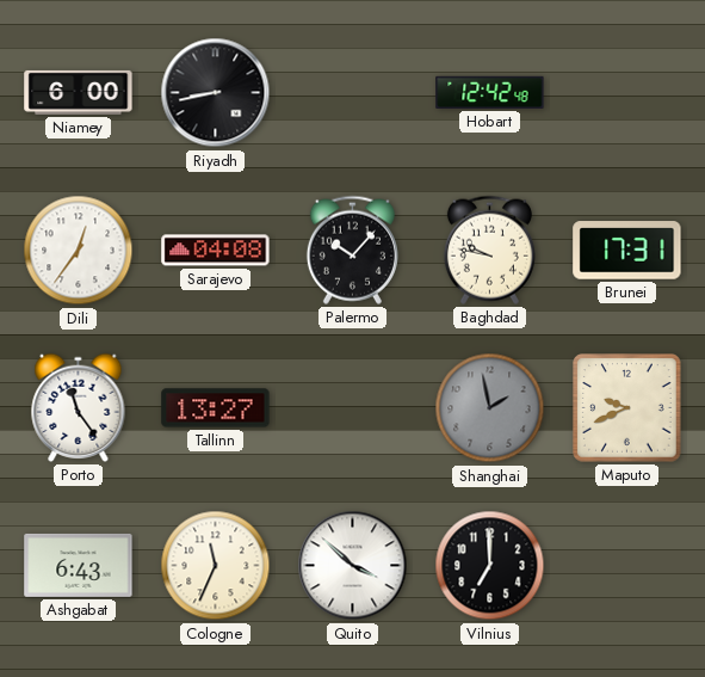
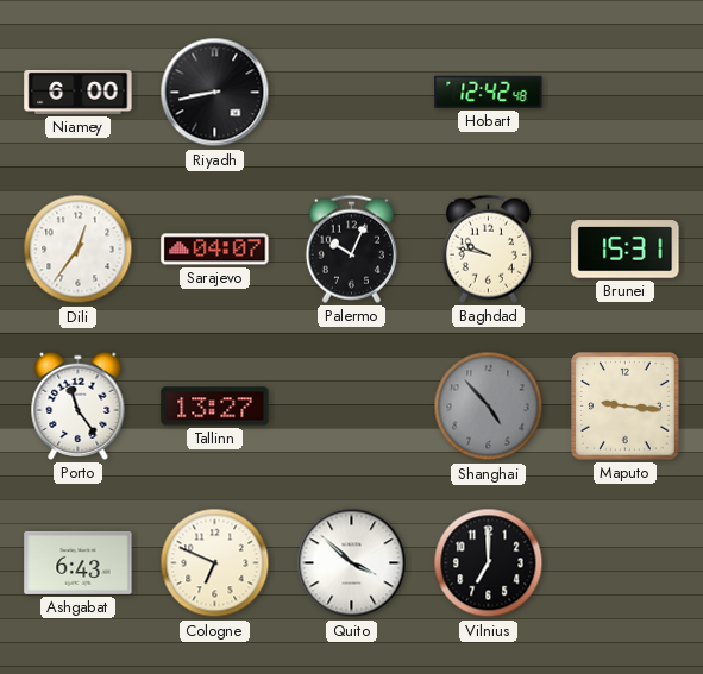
Sarajevo: 04:08 -> 04:07
Palermo: 10:07 -> 10:04
Brunei: 17:31 -> 15:31
Shanghai: 1:58 -> 4:53
Maputo: 9:41 -> 9:16
Cologne: 11:34 -> 6:49
